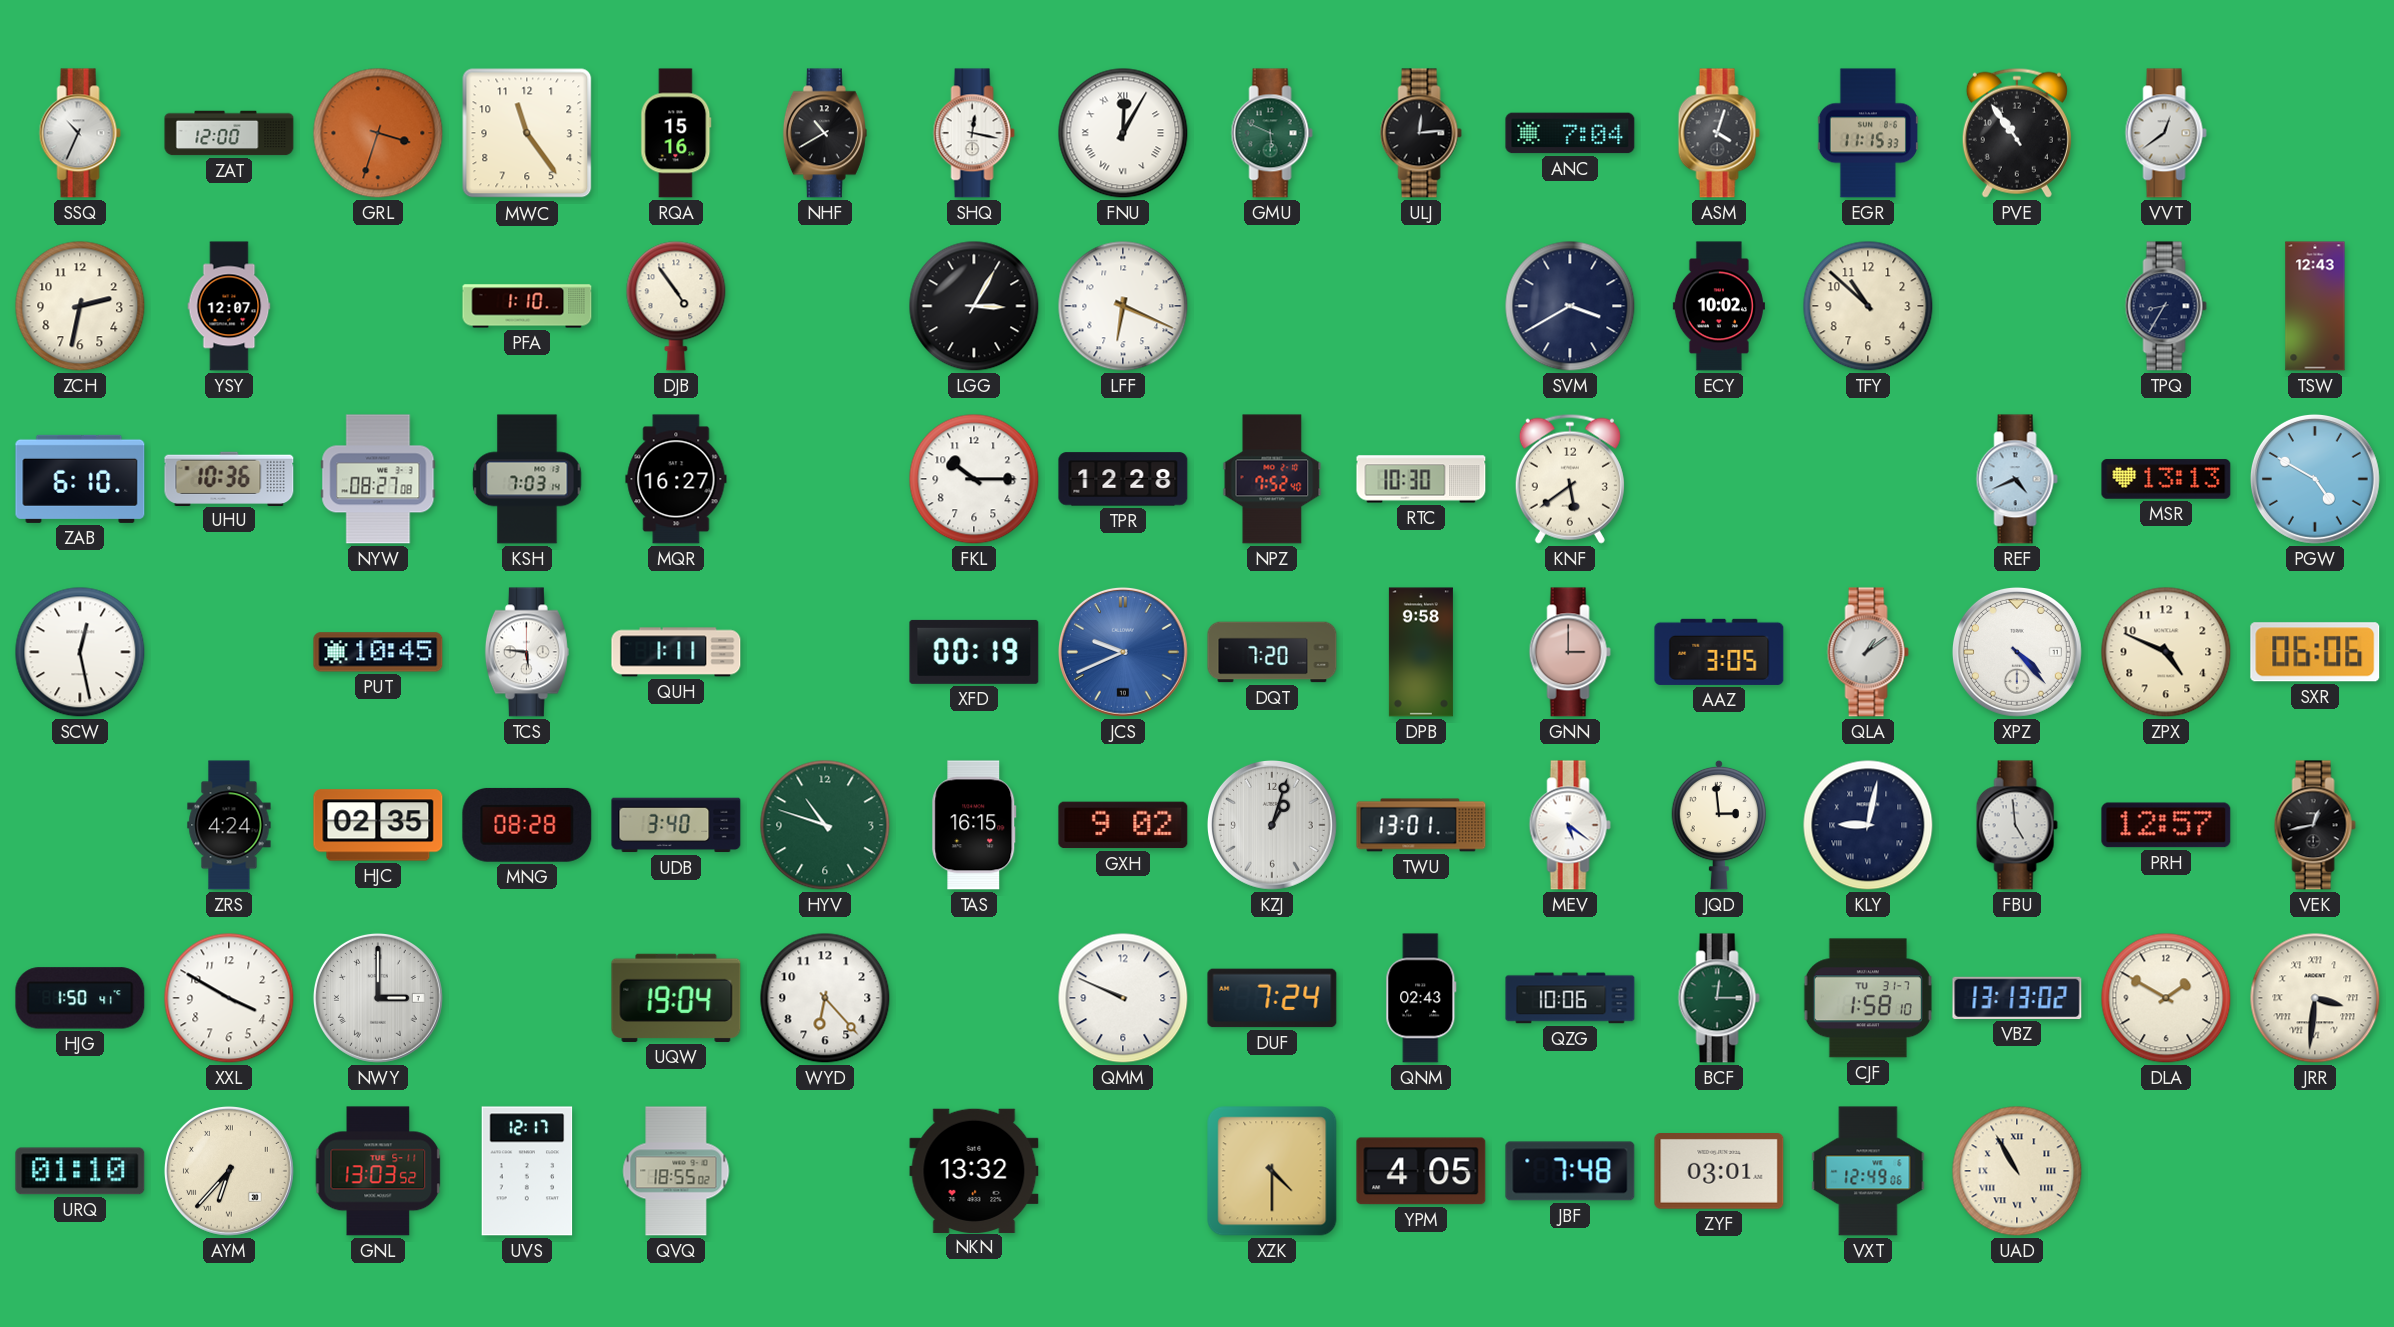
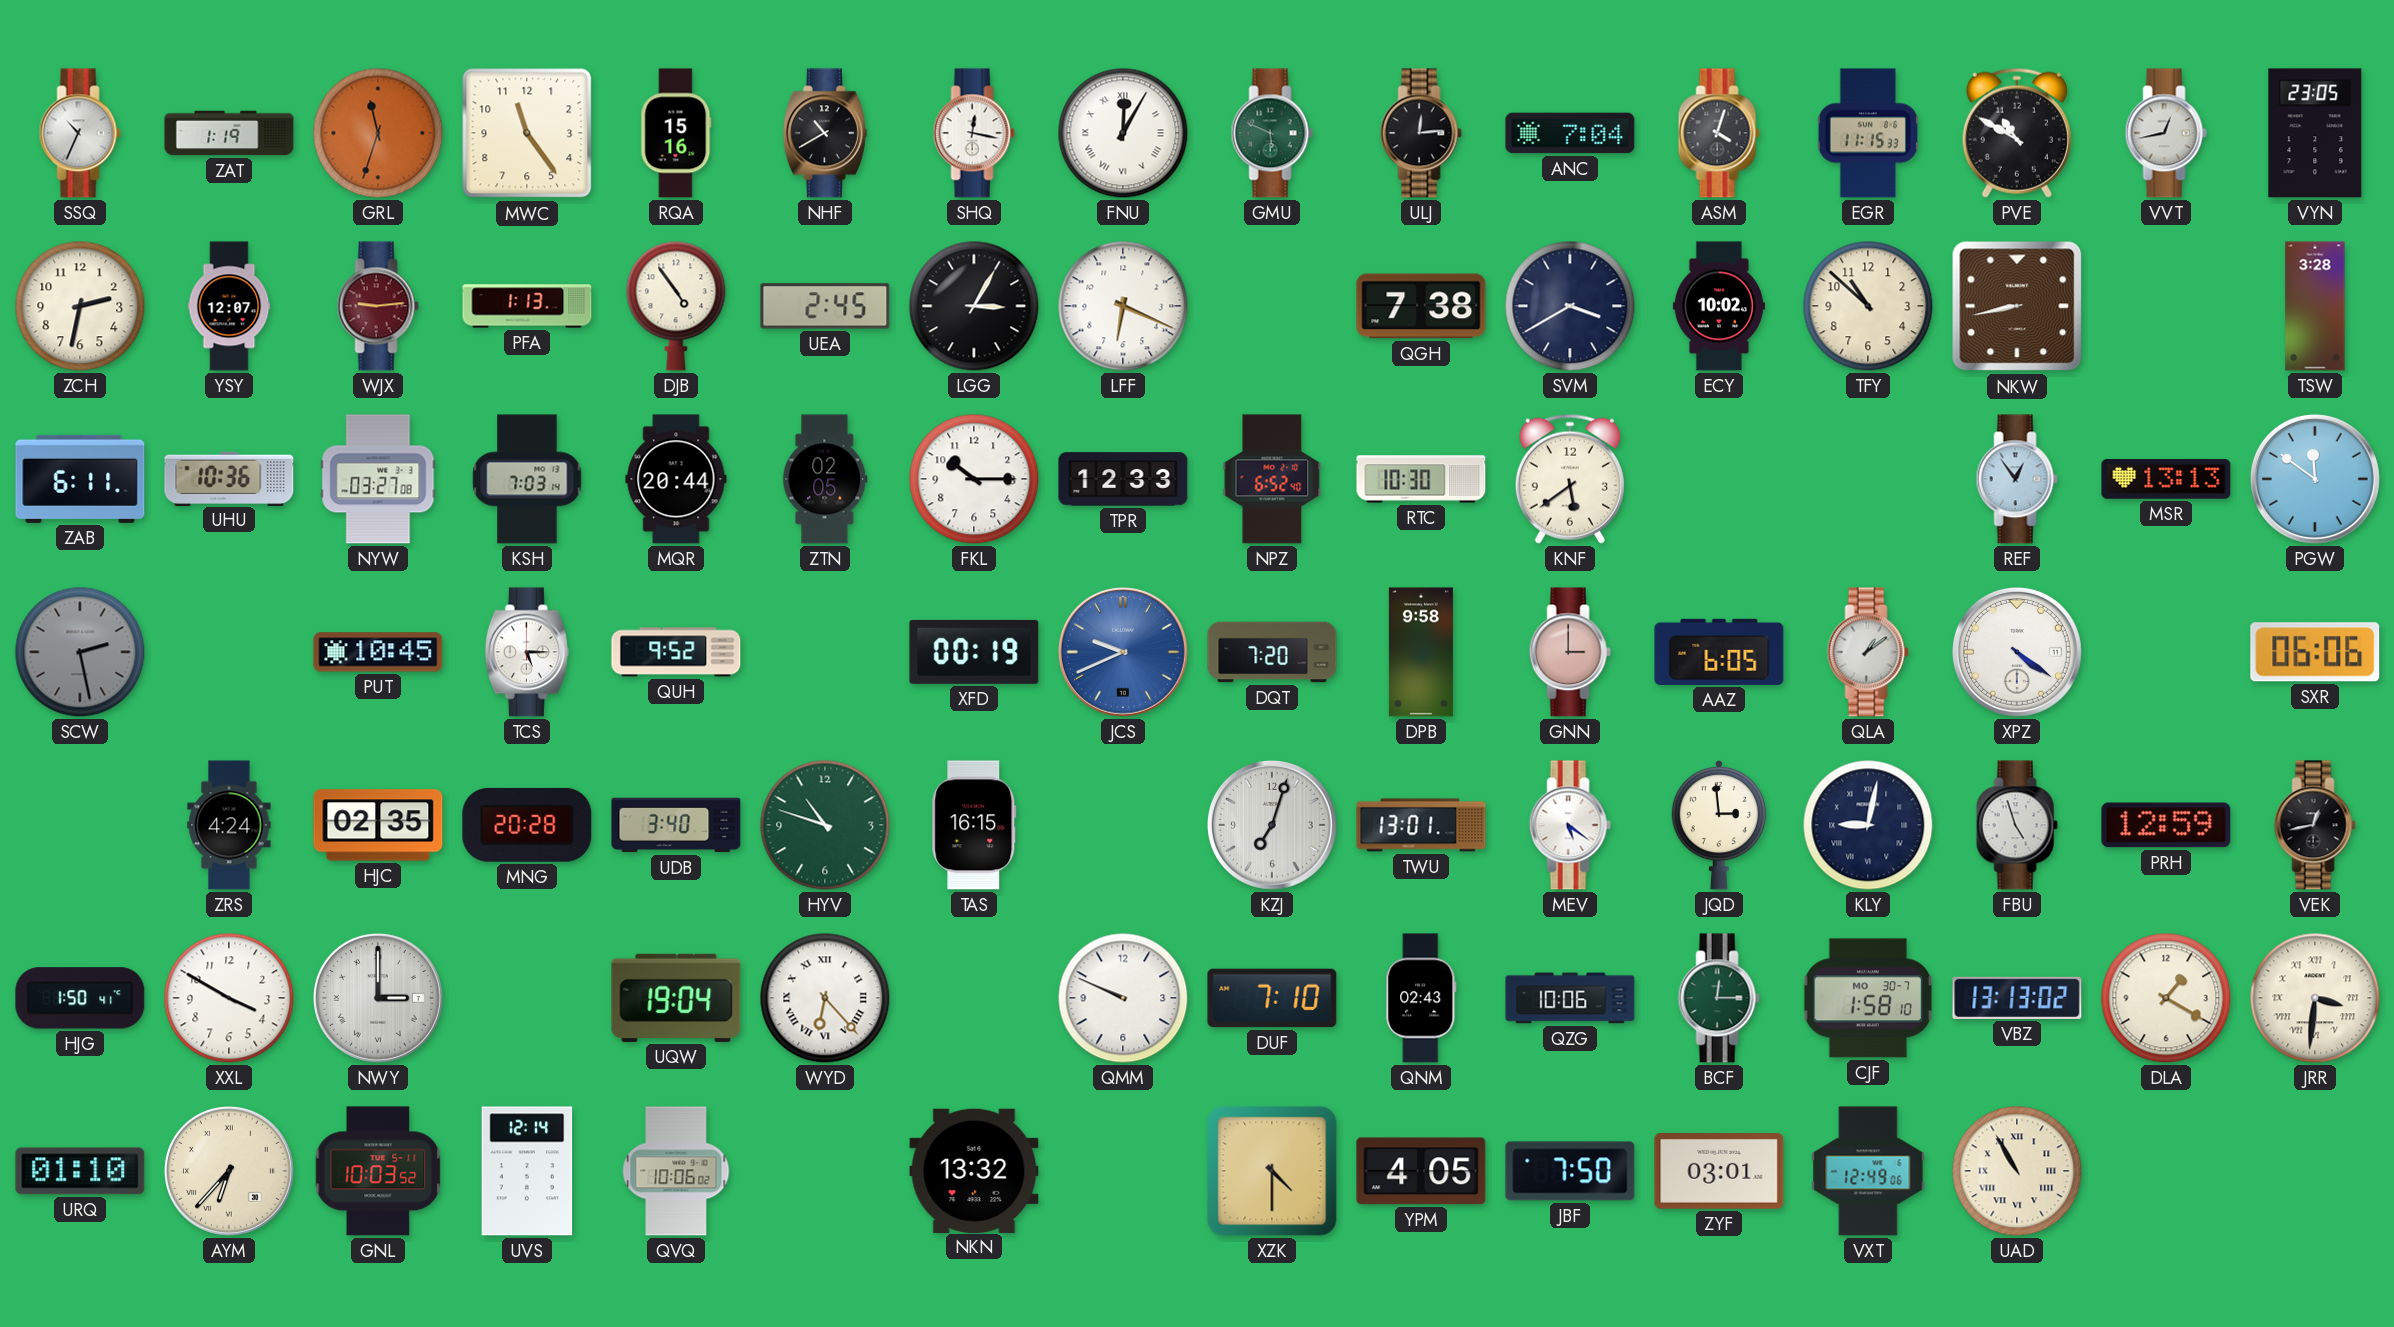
ZAT: 12:00 -> 1:19
GRL: 3:33 -> 11:33
PVE: 10:54 -> 10:50
VVT: 12:39 -> 12:43
VYN: none -> 23:05
WJX: none -> 9:14
PFA: 1:10 -> 1:13
UEA: none -> 2:45
QGH: none -> 7:38
NKW: none -> 8:43
TPQ: 8:35 -> none
TSW: 12:43 -> 3:28
ZAB: 6:10 -> 6:11
NYW: 08:27 -> 03:27
MQR: 16:27 -> 20:44
ZTN: none -> 02:05
TPR: 12:28 -> 12:33
NPZ: 7:52 -> 6:52
REF: 4:41 -> 12:54
PGW: 4:50 -> 11:51
SCW: 12:28 -> 2:28
SCW dial: white -> grey
TCS: 5:46 -> 5:15
QUH: 1:11 -> 9:52
AAZ: 3:05 -> 6:05
XPZ: 4:23 -> 4:21
ZPX: 4:49 -> none
MNG: 08:28 -> 20:28
GXH: 9:02 -> none
KZJ: 1:03 -> 7:03
FBU: 4:59 -> 4:57
PRH: 12:57 -> 12:59
WYD numerals: Arabic -> Roman
DUF: 7:24 -> 7:10
CJF date: TU 31-7 -> MO 30-7
DLA: 1:50 -> 1:20
GNL: 13:03 -> 10:03
UVS: 12:17 -> 12:14
QVQ: 18:55 -> 10:06
JBF: 7:48 -> 7:50
